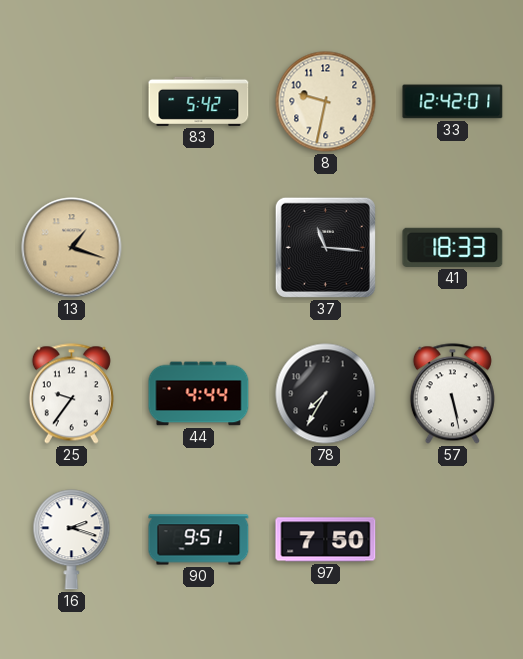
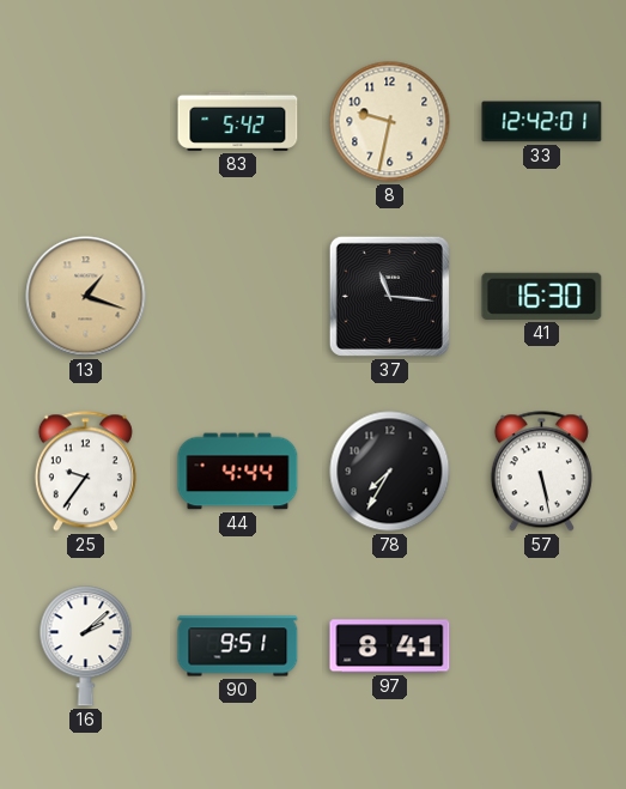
41: 18:33 -> 16:30
16: 2:18 -> 2:08
97: 7:50 -> 8:41
